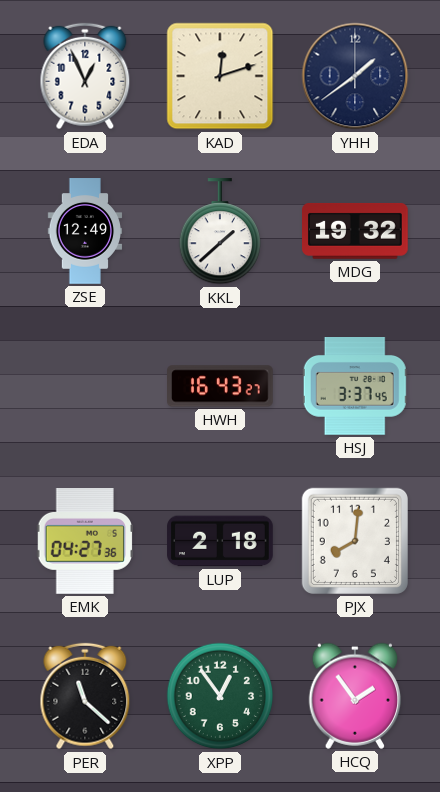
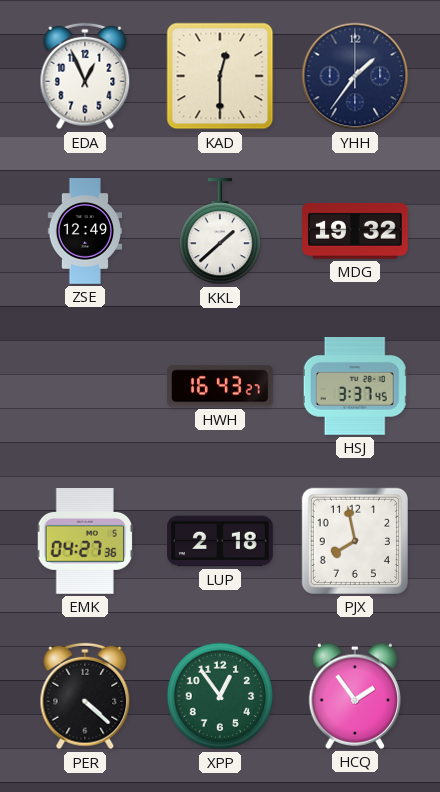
KAD: 12:12 -> 12:30
YHH: 1:39 -> 1:36
PJX: 8:01 -> 7:58
PER: 11:22 -> 4:22
